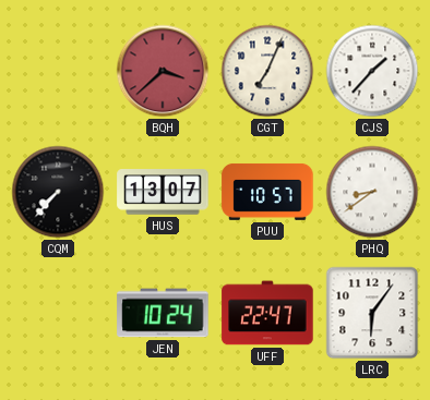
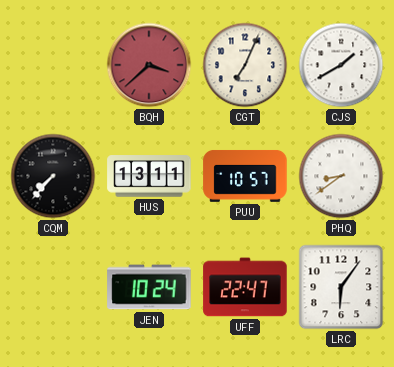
CJS: 1:37 -> 1:40
HUS: 13:07 -> 13:11
